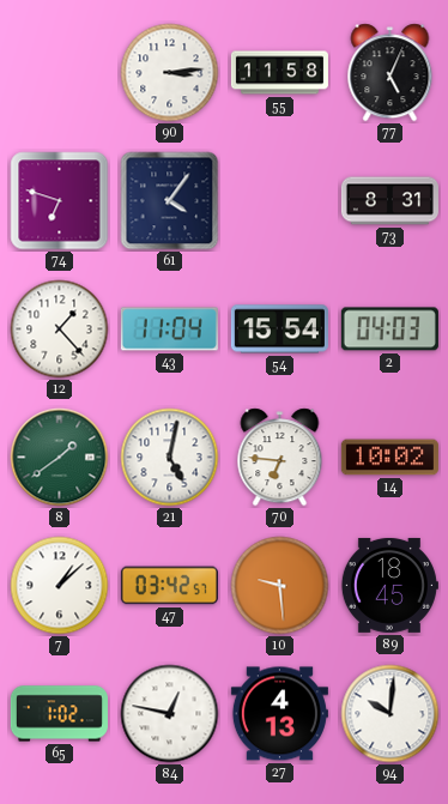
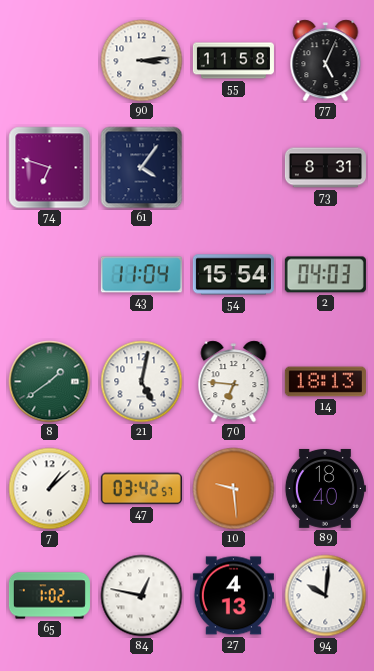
12: 1:23 -> none
14: 10:02 -> 18:13
89: 18:45 -> 18:40
